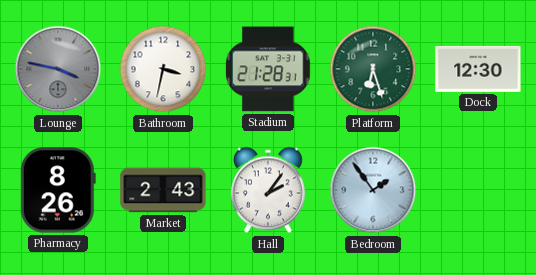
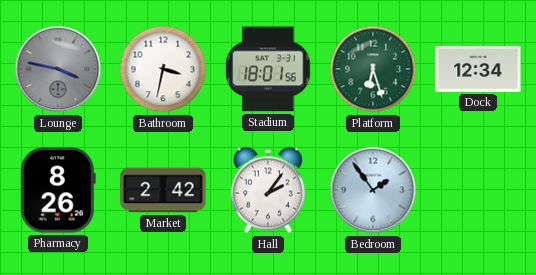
Stadium: 21:28 -> 18:01
Dock: 12:30 -> 12:34
Market: 2:43 -> 2:42
